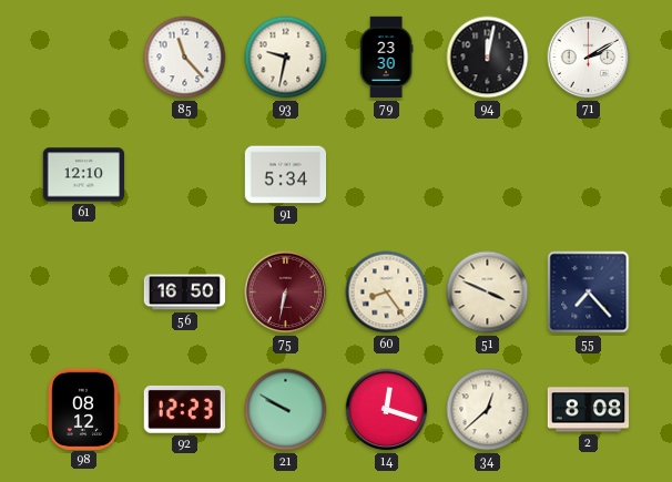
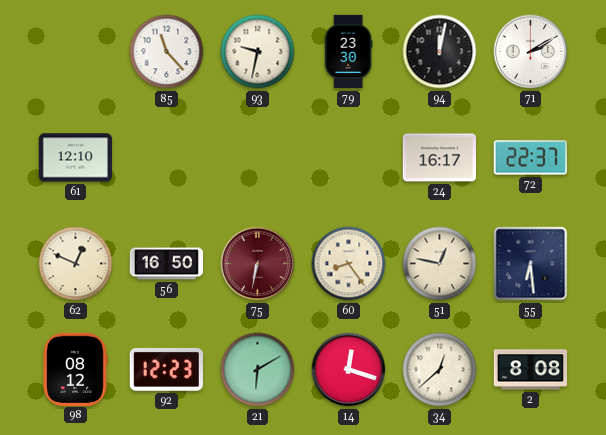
91: 5:34 -> none
24: none -> 16:17
72: none -> 22:37
62: none -> 12:49
51: 3:49 -> 12:47
55: 7:23 -> 6:29
21: 9:50 -> 6:10
